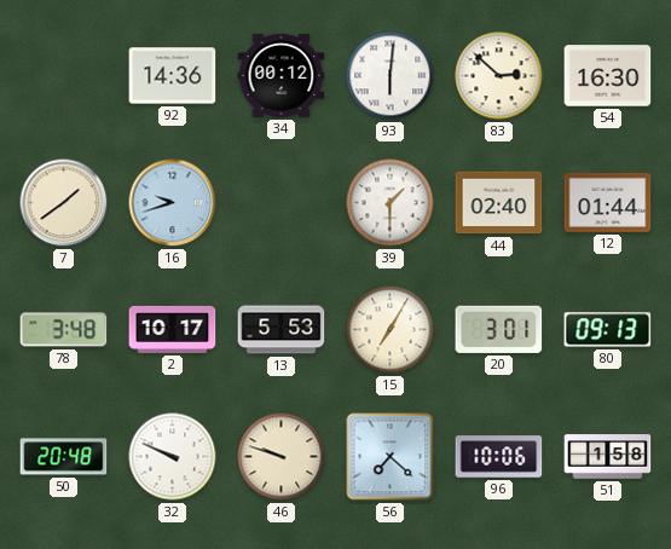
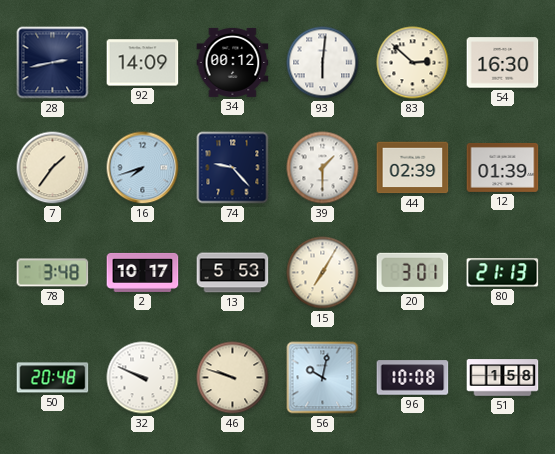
28: none -> 2:43
92: 14:36 -> 14:09
7: 1:39 -> 1:36
16: 9:42 -> 7:42
74: none -> 9:23
44: 02:40 -> 02:39
12: 01:44 -> 01:39
80: 09:13 -> 21:13
56: 7:22 -> 10:02
96: 10:06 -> 10:08
